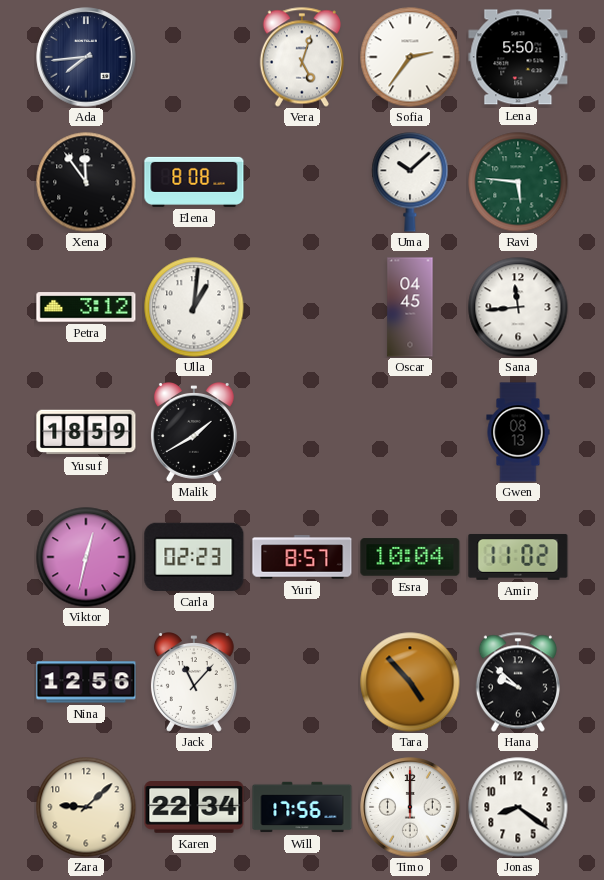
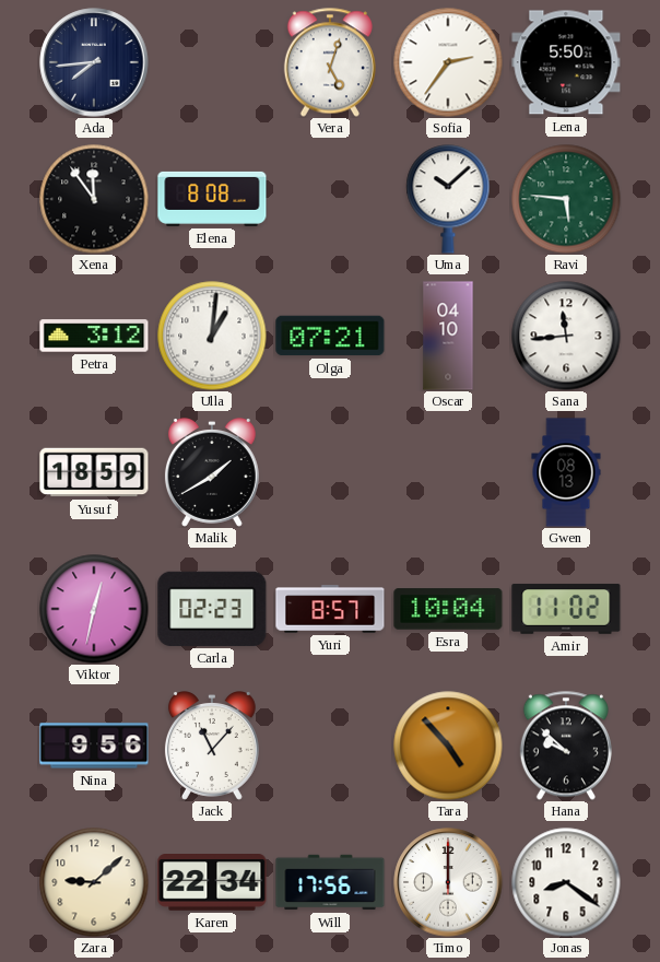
Olga: none -> 07:21
Oscar: 04:45 -> 04:10
Nina: 12:56 -> 9:56
